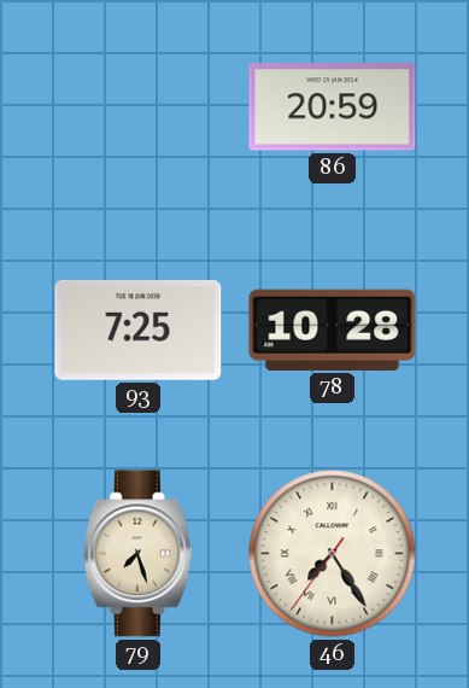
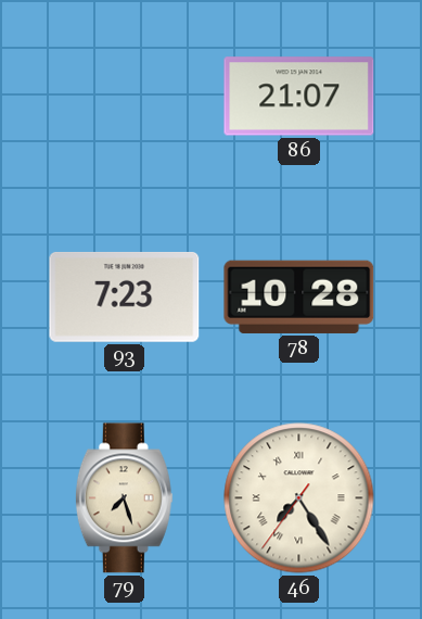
86: 20:59 -> 21:07
93: 7:25 -> 7:23
